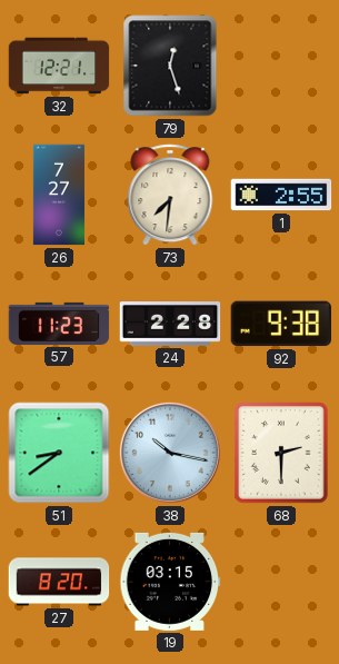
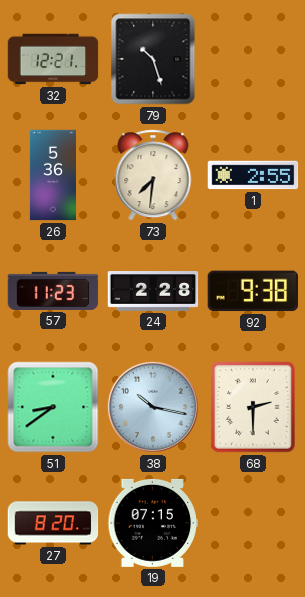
79: 12:27 -> 10:27
26: 7:27 -> 5:36
19: 03:15 -> 07:15
